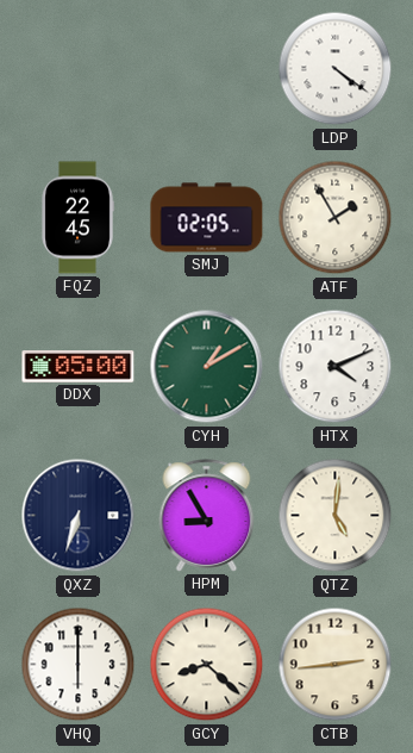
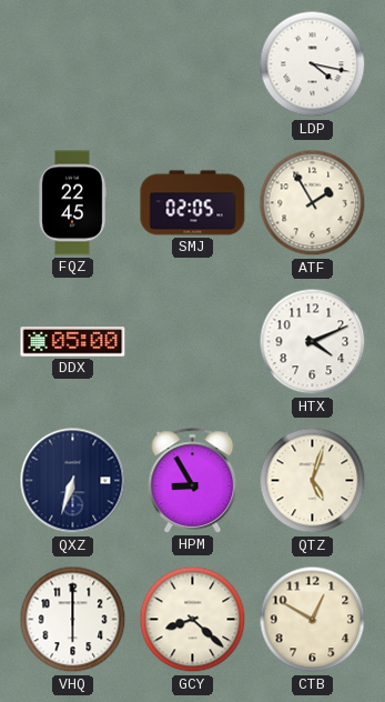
LDP: 4:21 -> 4:17
CYH: 1:10 -> none
QTZ: 5:01 -> 5:03
CTB: 2:44 -> 12:50
